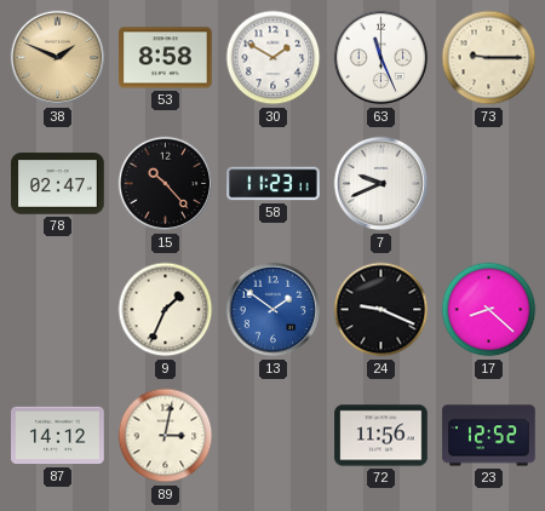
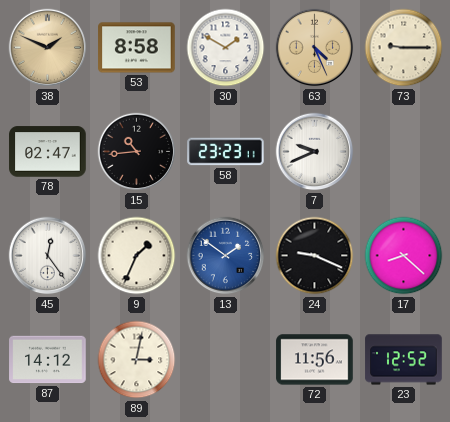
63: 11:26 -> 4:26
63 dial: white -> champagne
15: 10:23 -> 10:44
58: 11:23 -> 23:23
45: none -> 12:24
